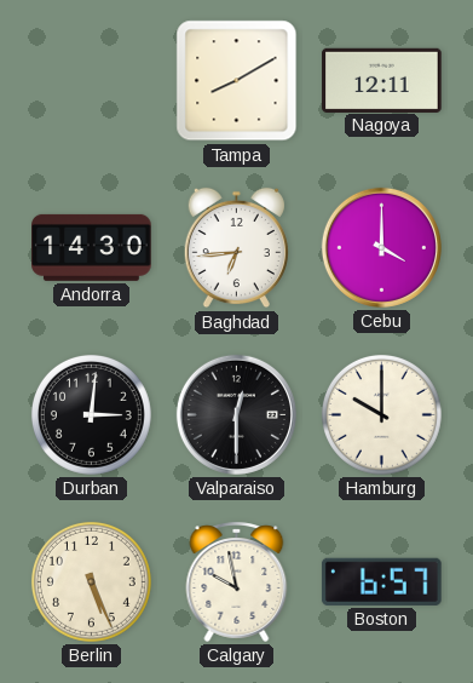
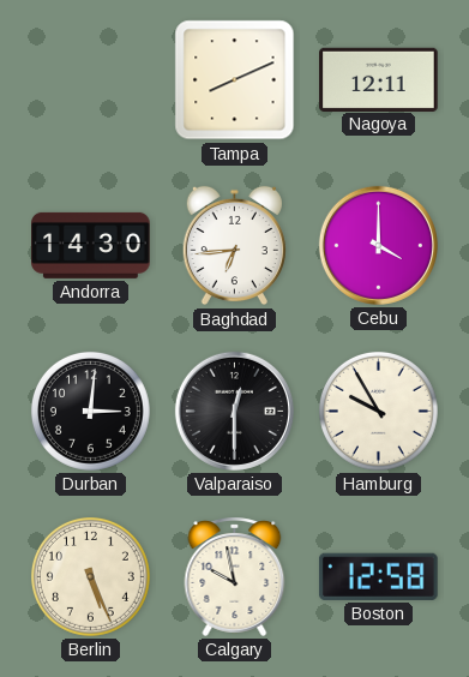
Tampa: 8:10 -> 8:11
Hamburg: 10:00 -> 9:55
Boston: 6:57 -> 12:58
